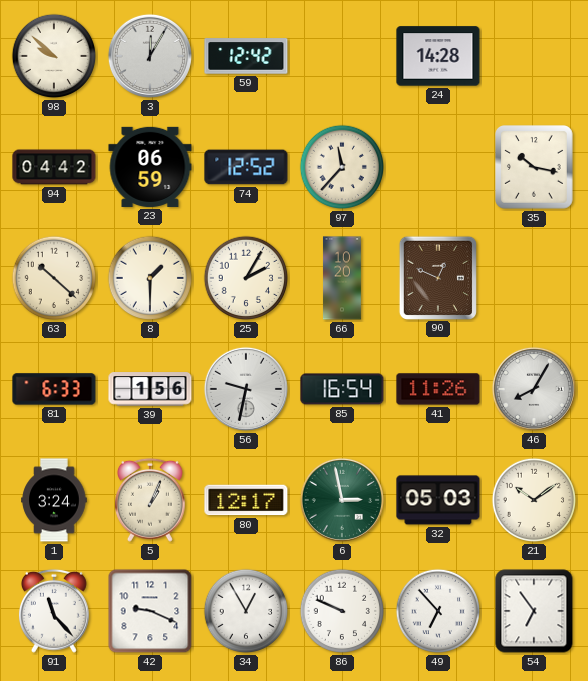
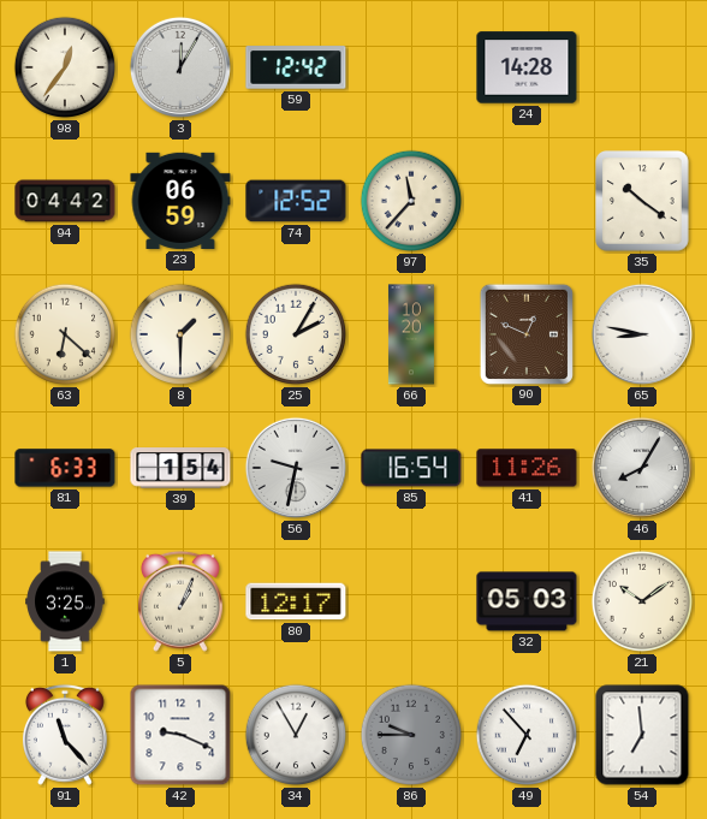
98: 9:52 -> 12:36
35: 10:17 -> 10:21
63: 10:22 -> 6:22
65: none -> 8:47
39: 1:56 -> 1:54
1: 3:24 -> 3:25
6: 2:58 -> none
86: 9:49 -> 9:45
86 dial: white -> grey
54: 6:54 -> 6:59
